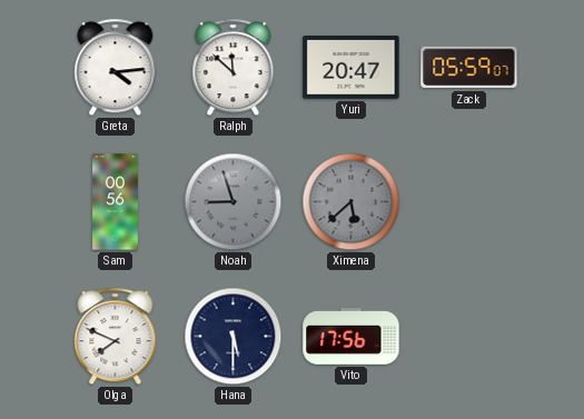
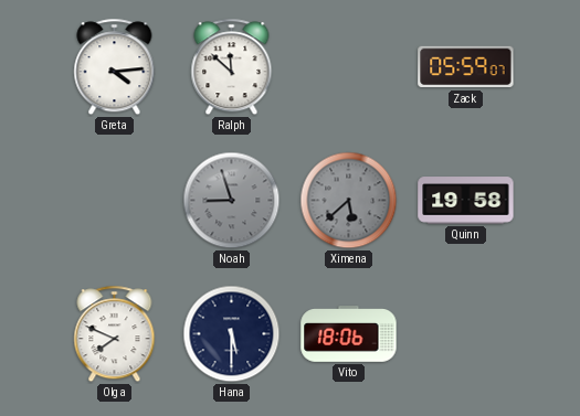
Yuri: 20:47 -> none
Sam: 00:56 -> none
Quinn: none -> 19:58
Vito: 17:56 -> 18:06
